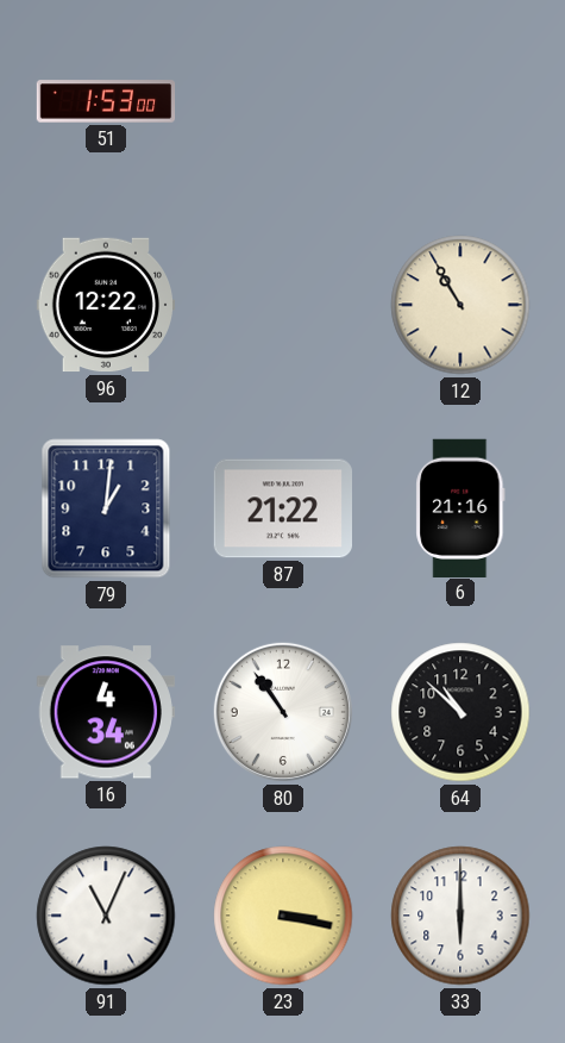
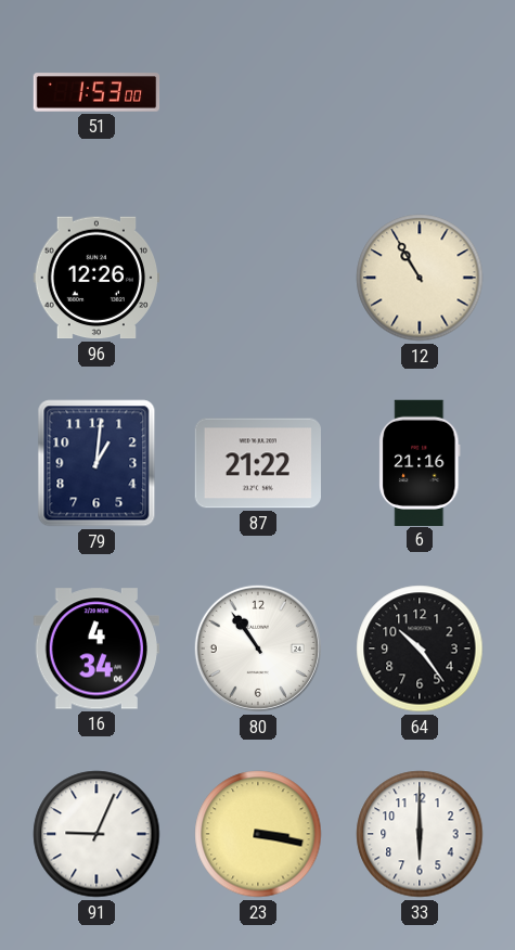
96: 12:22 -> 12:26
64: 10:52 -> 10:24
91: 11:04 -> 9:04
